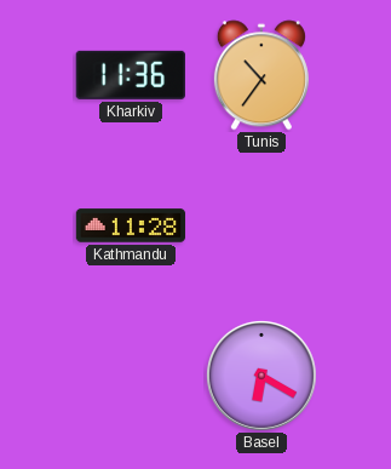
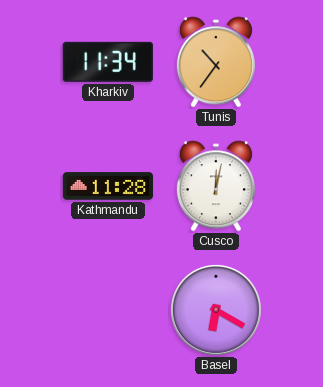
Kharkiv: 11:36 -> 11:34
Cusco: none -> 12:02
